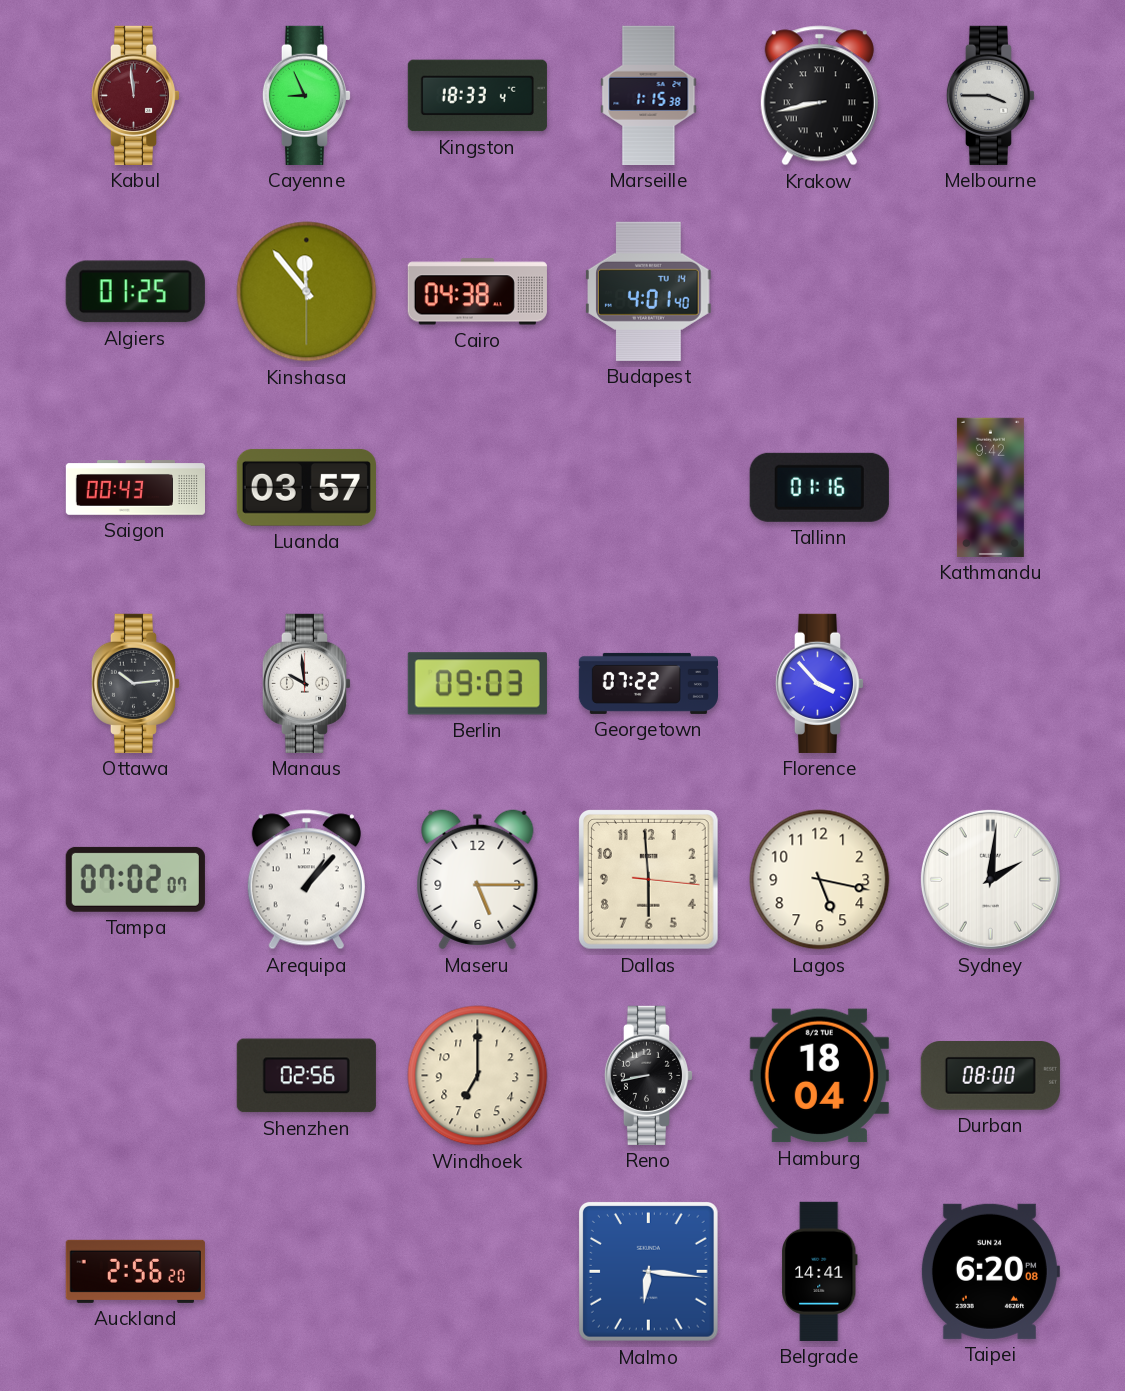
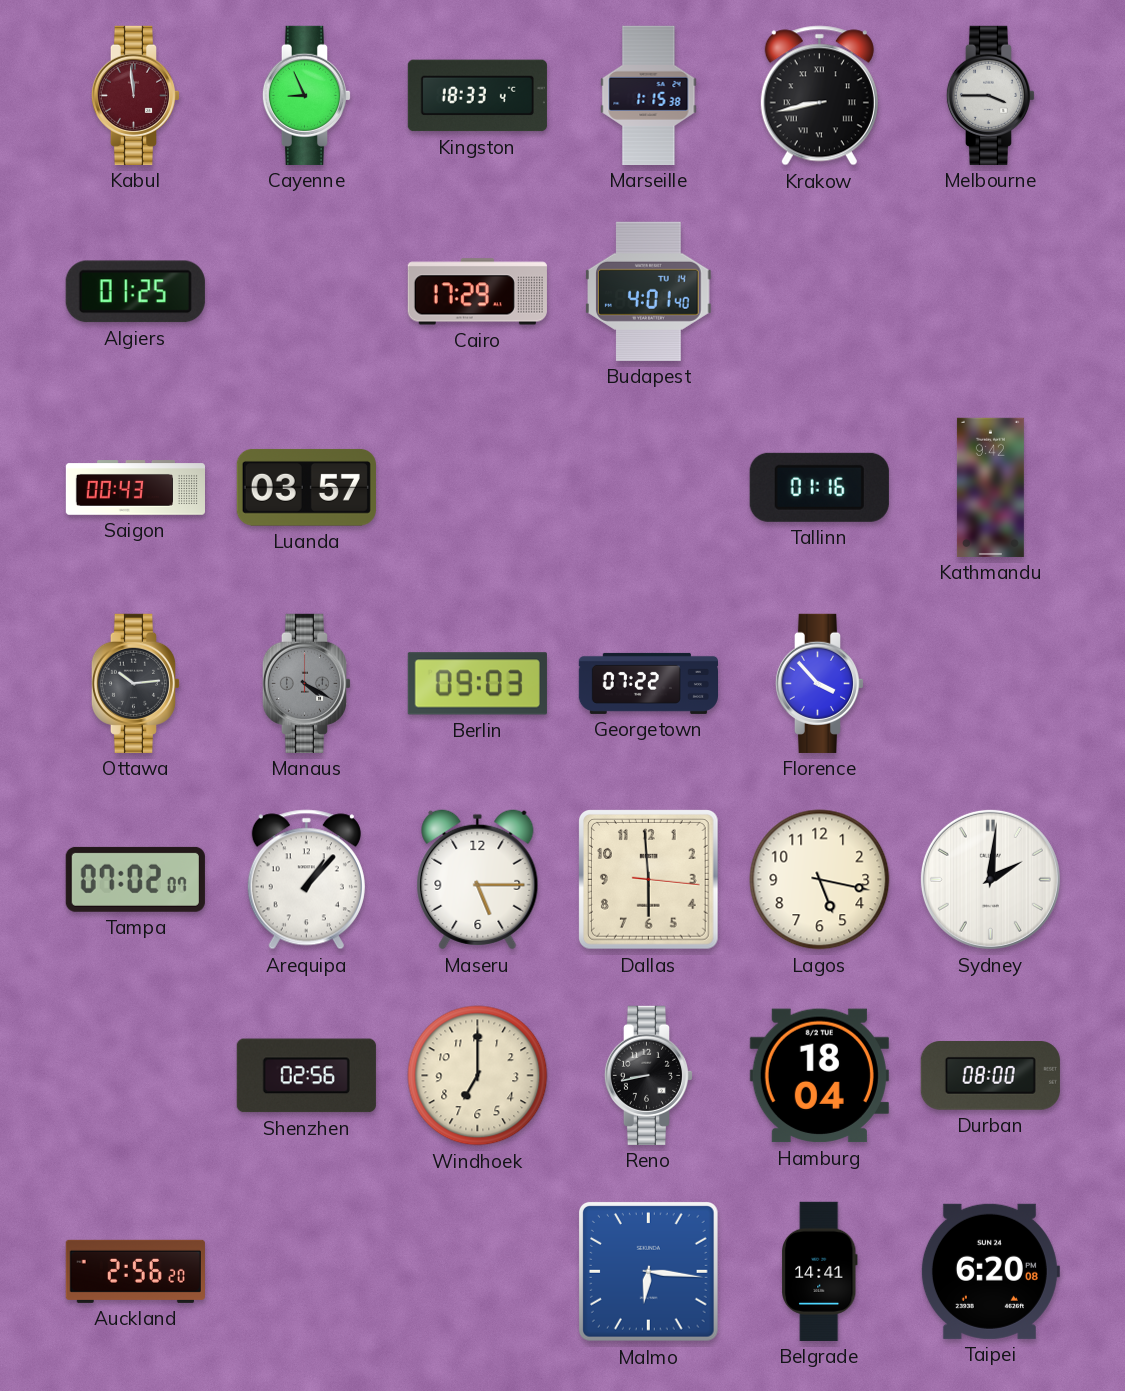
Kinshasa: 11:53 -> none
Cairo: 04:38 -> 17:29
Manaus: 9:59 -> 4:20
Manaus dial: white -> grey
